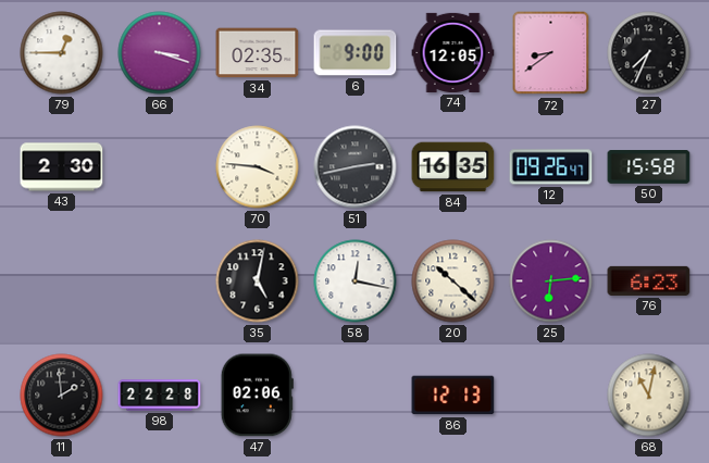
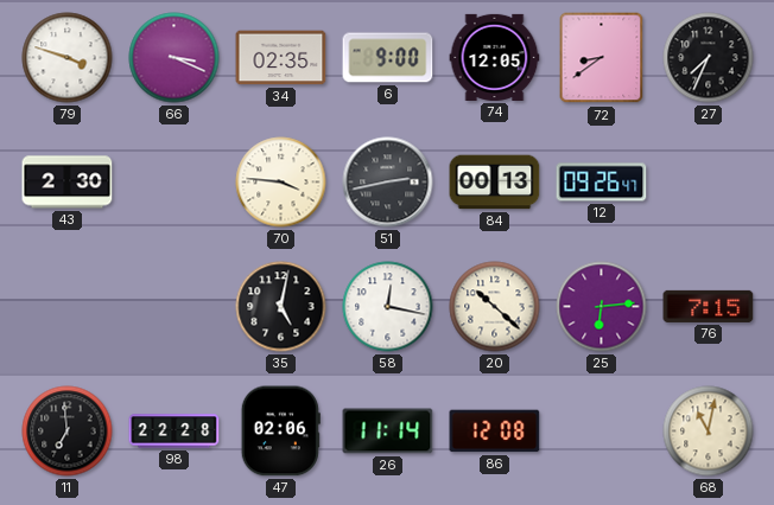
79: 12:45 -> 3:48
66: 3:18 -> 3:19
84: 16:35 -> 00:13
50: 15:58 -> none
76: 6:23 -> 7:15
11: 1:59 -> 6:59
26: none -> 11:14
86: 12:13 -> 12:08
